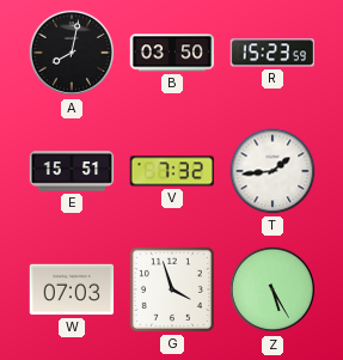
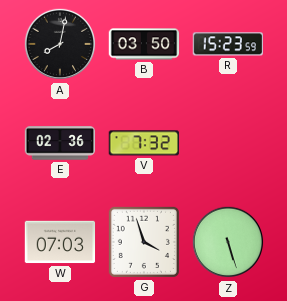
E: 15:51 -> 02:36
T: 1:44 -> none
Z: 5:25 -> 5:27
